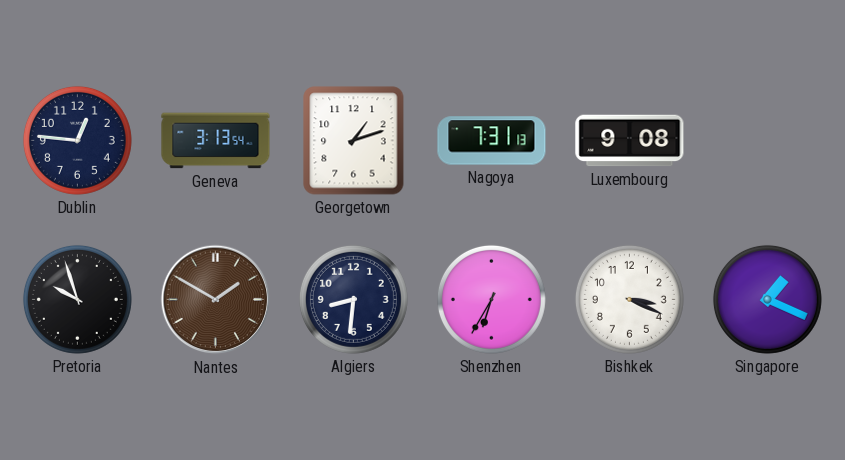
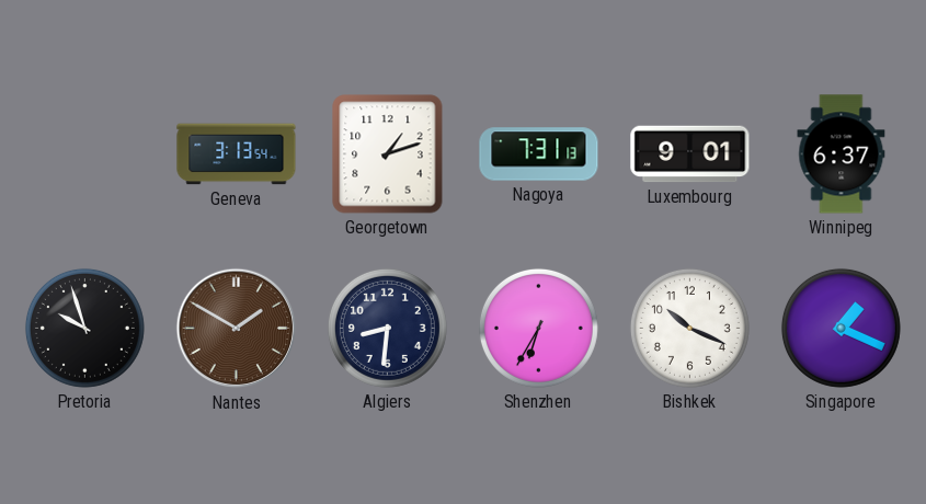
Dublin: 12:46 -> none
Luxembourg: 9:08 -> 9:01
Winnipeg: none -> 6:37
Bishkek: 3:19 -> 10:19
